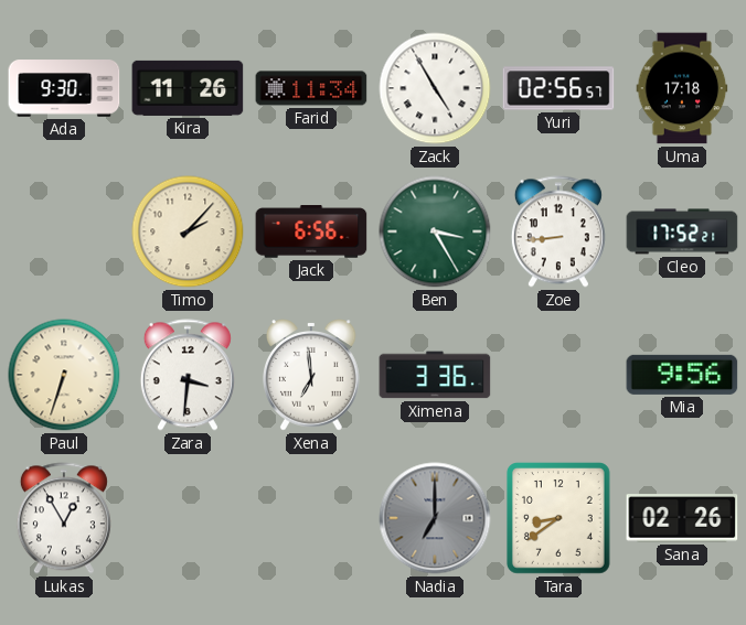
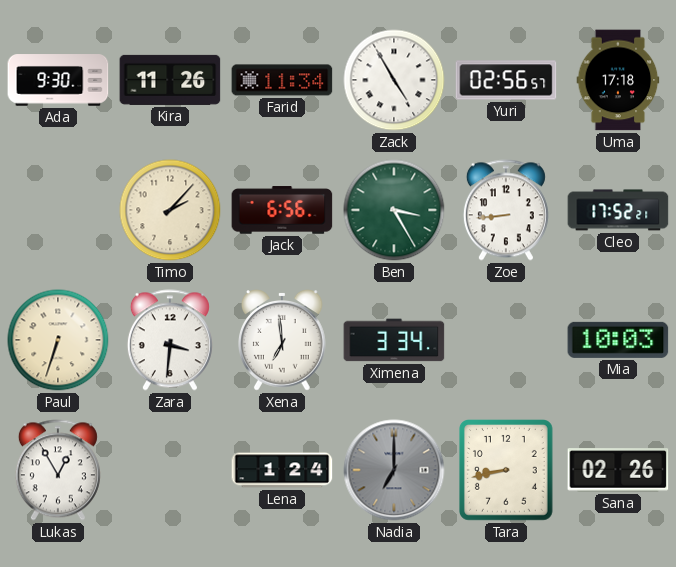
Ximena: 3:36 -> 3:34
Mia: 9:56 -> 10:03
Lena: none -> 1:24
Tara: 8:39 -> 8:43
